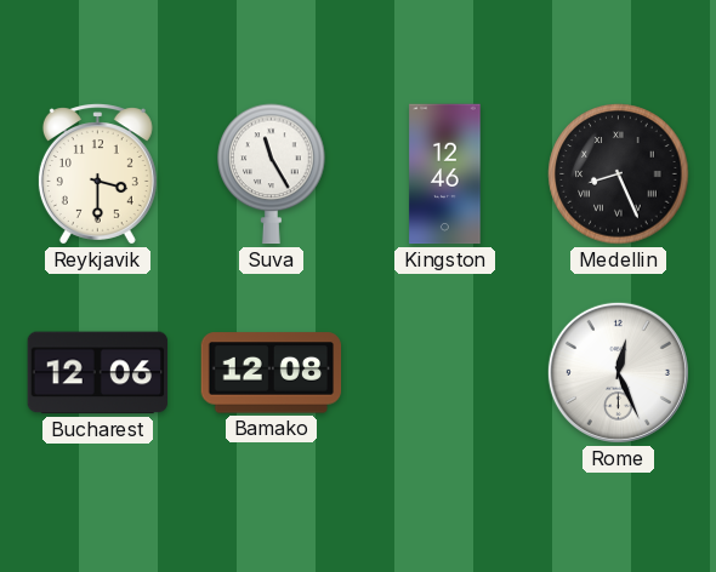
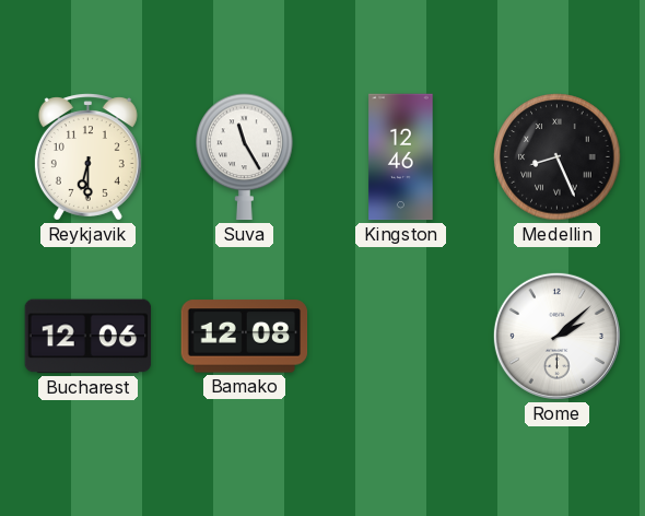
Reykjavik: 3:30 -> 6:30
Rome: 12:26 -> 2:08
